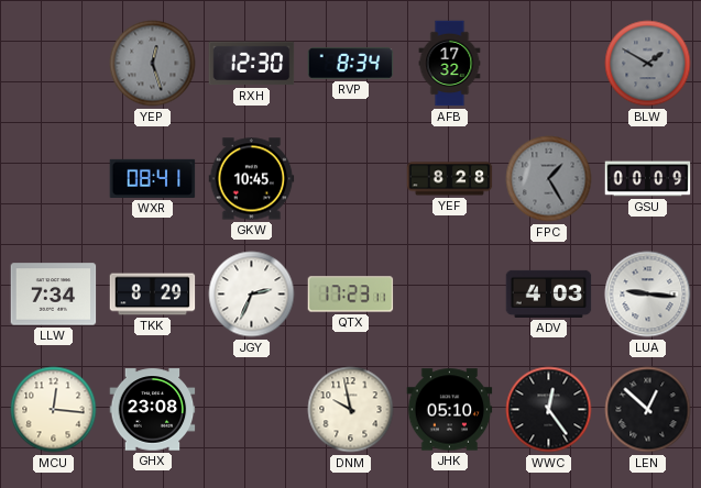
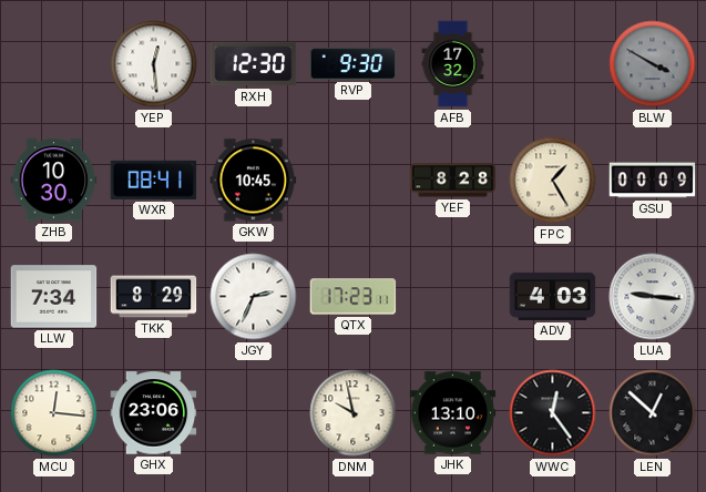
YEP: 12:27 -> 12:29
YEP dial: grey -> white
RVP: 8:34 -> 9:30
BLW: 1:50 -> 3:50
ZHB: none -> 10:30
FPC dial: grey -> cream
GHX: 23:08 -> 23:06
JHK: 05:10 -> 13:10
